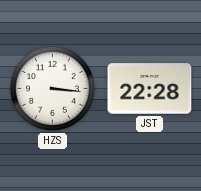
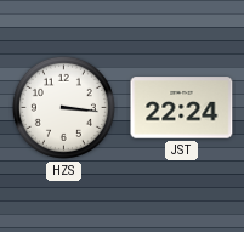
JST: 22:28 -> 22:24
